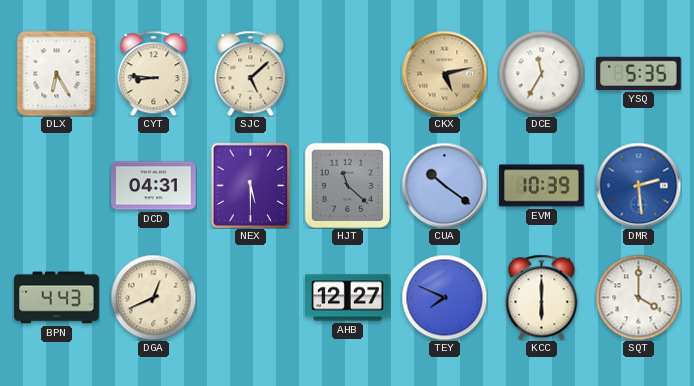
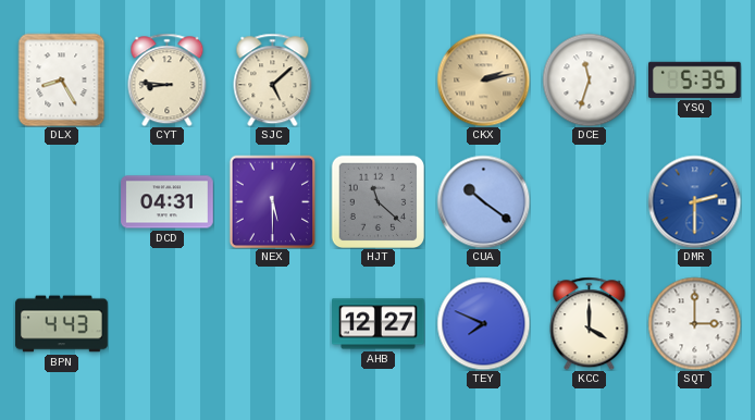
DLX: 6:25 -> 8:25
CKX: 5:13 -> 2:13
DCE: 11:35 -> 11:33
EVM: 10:39 -> none
DMR: 2:29 -> 2:30
DGA: 12:41 -> none
KCC: 6:00 -> 4:00
SQT: 4:00 -> 3:00
